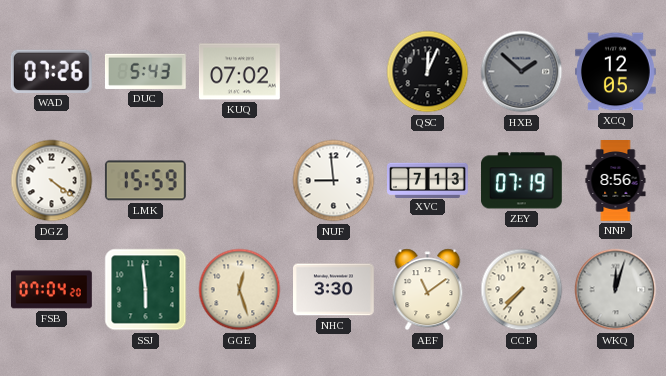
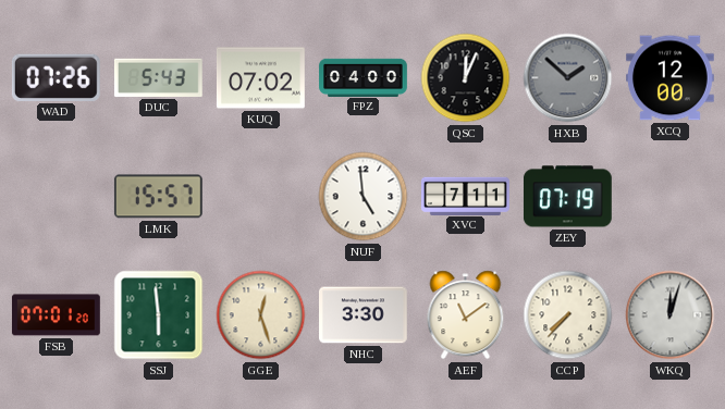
FPZ: none -> 04:00
XCQ: 12:05 -> 12:00
DGZ: 4:21 -> none
LMK: 15:59 -> 15:57
NUF: 8:59 -> 4:59
XVC: 7:13 -> 7:11
NNP: 8:56 -> none
FSB: 07:04 -> 07:01
